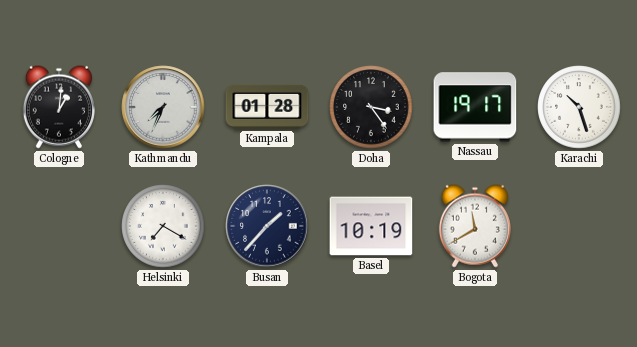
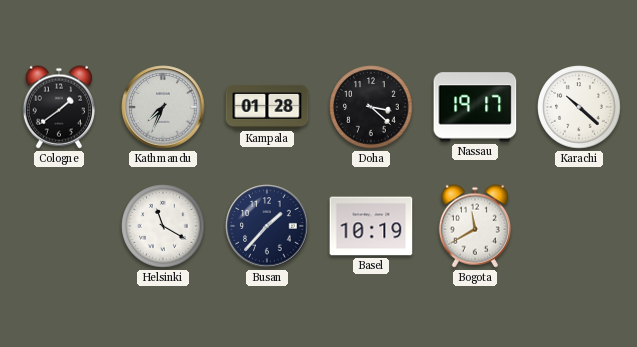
Cologne: 1:01 -> 1:39
Doha: 3:24 -> 3:22
Karachi: 10:27 -> 10:22
Helsinki: 7:20 -> 11:20
